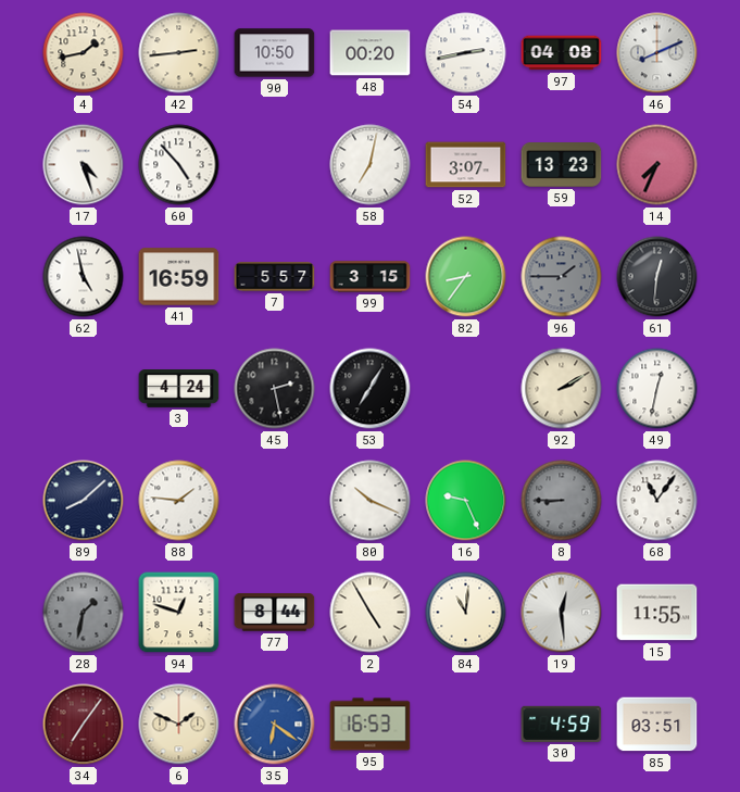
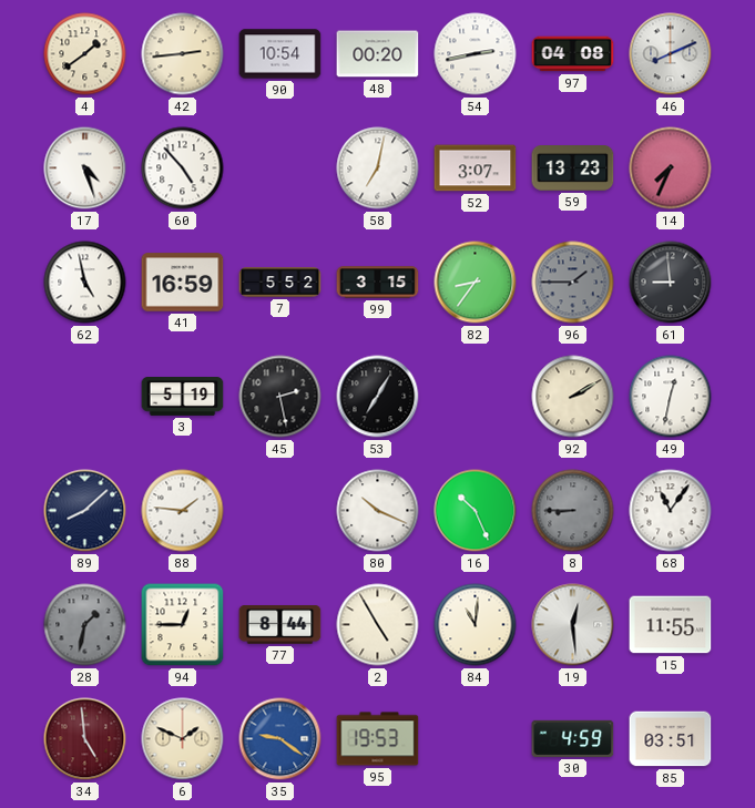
4: 1:43 -> 1:39
90: 10:50 -> 10:54
7: 5:57 -> 5:52
61: 12:31 -> 8:59
3: 4:24 -> 5:19
16: 9:26 -> 10:26
94: 12:48 -> 12:45
34: 7:06 -> 4:59
35: 6:21 -> 9:21
95: 16:53 -> 19:53
